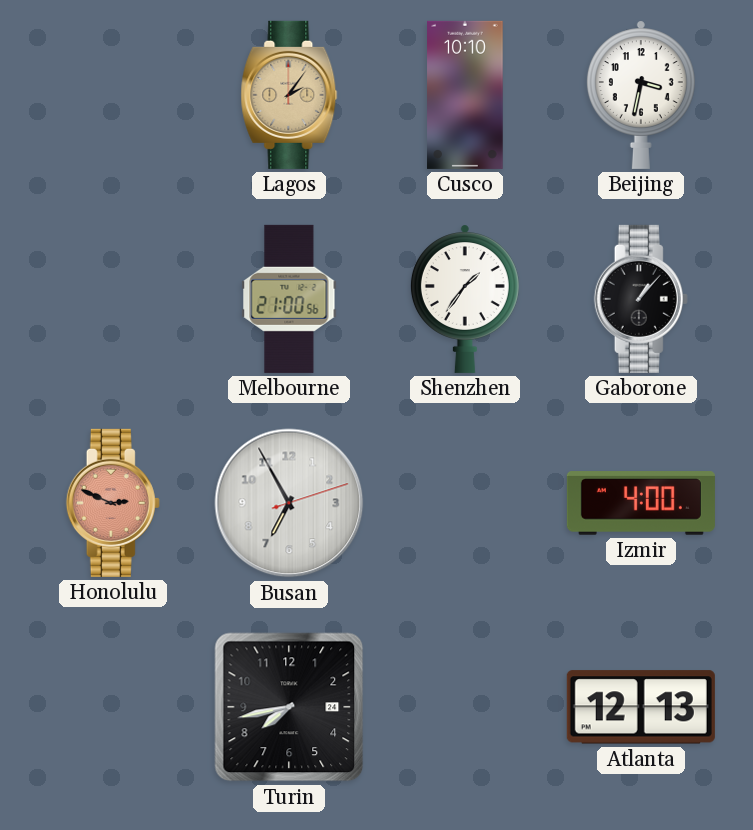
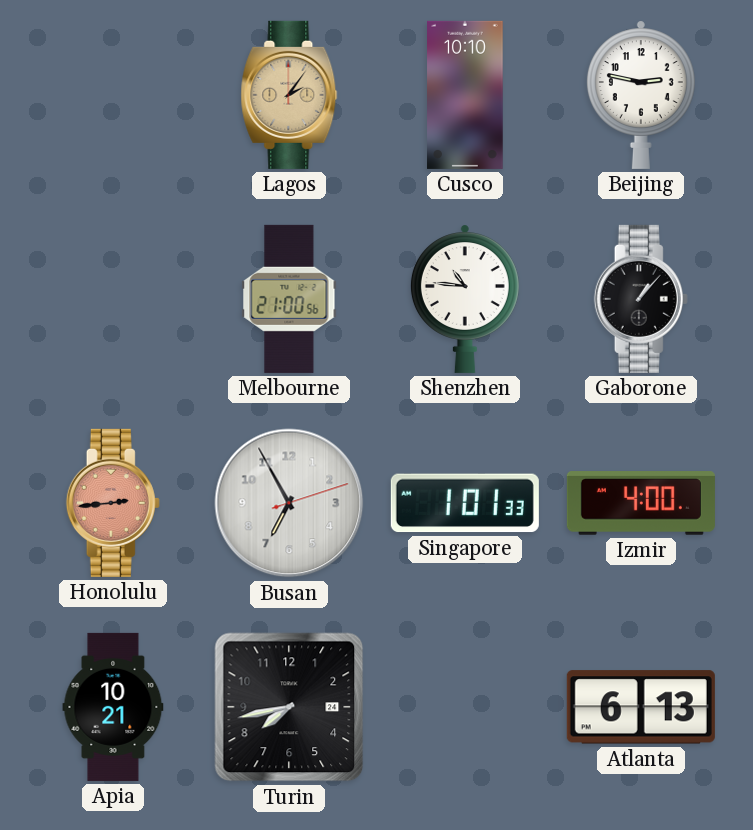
Beijing: 3:32 -> 2:47
Shenzhen: 1:36 -> 10:46
Honolulu: 2:49 -> 2:44
Singapore: none -> 1:01
Apia: none -> 10:21
Atlanta: 12:13 -> 6:13
